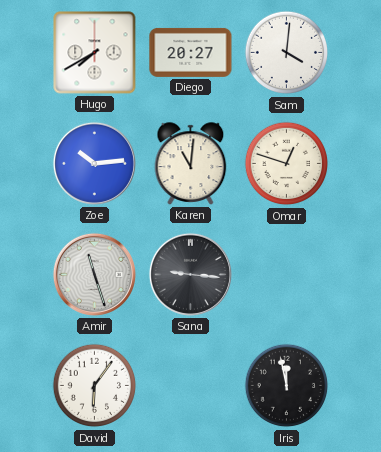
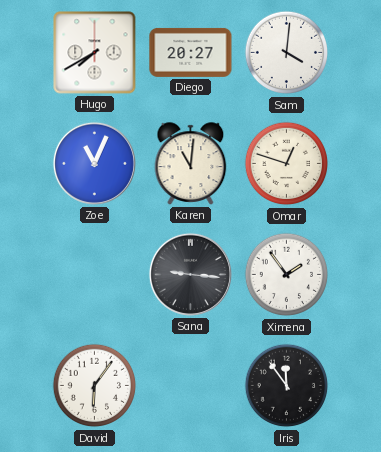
Zoe: 10:14 -> 11:04
Amir: 11:27 -> none
Ximena: none -> 1:54
Iris: 11:58 -> 11:54
